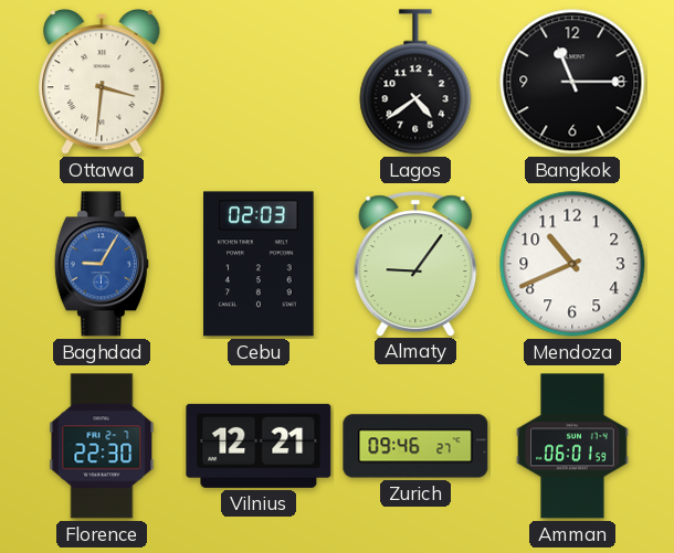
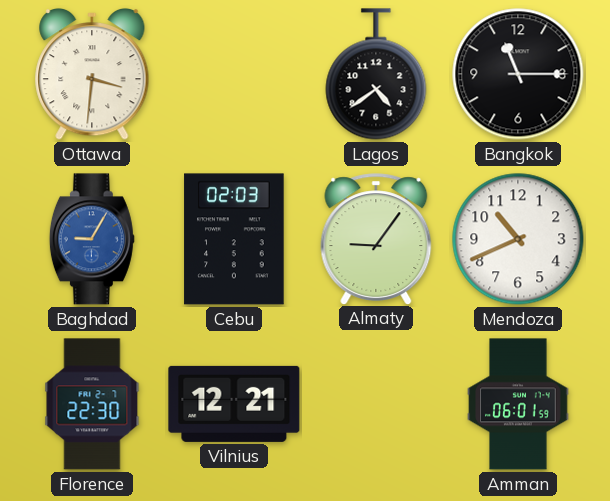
Zurich: 09:46 -> none
